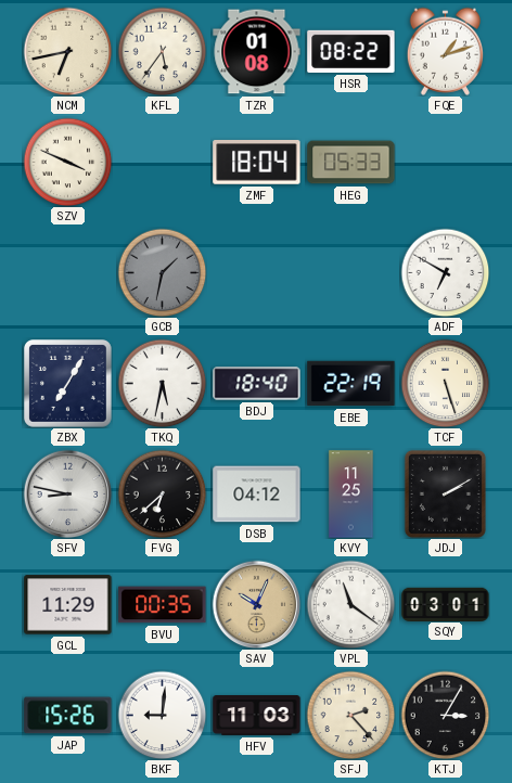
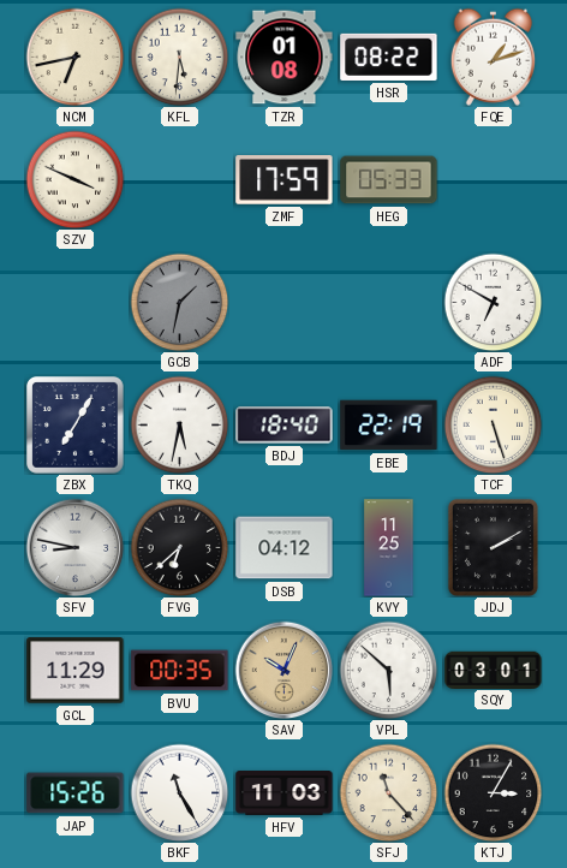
KFL: 5:36 -> 5:31
ZMF: 18:04 -> 17:59
VPL: 11:21 -> 5:52
BKF: 9:01 -> 11:25
SFJ: 2:23 -> 11:23
